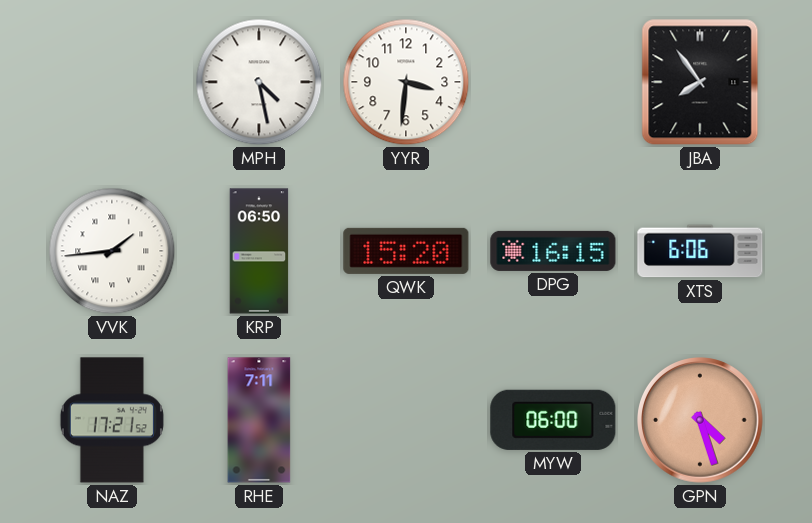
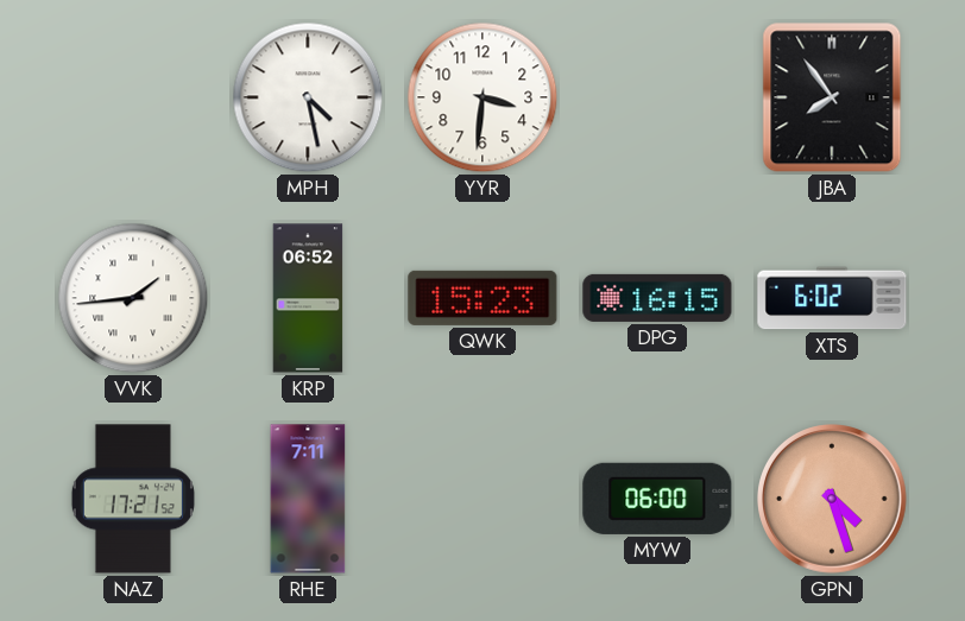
KRP: 06:50 -> 06:52
QWK: 15:20 -> 15:23
XTS: 6:06 -> 6:02
